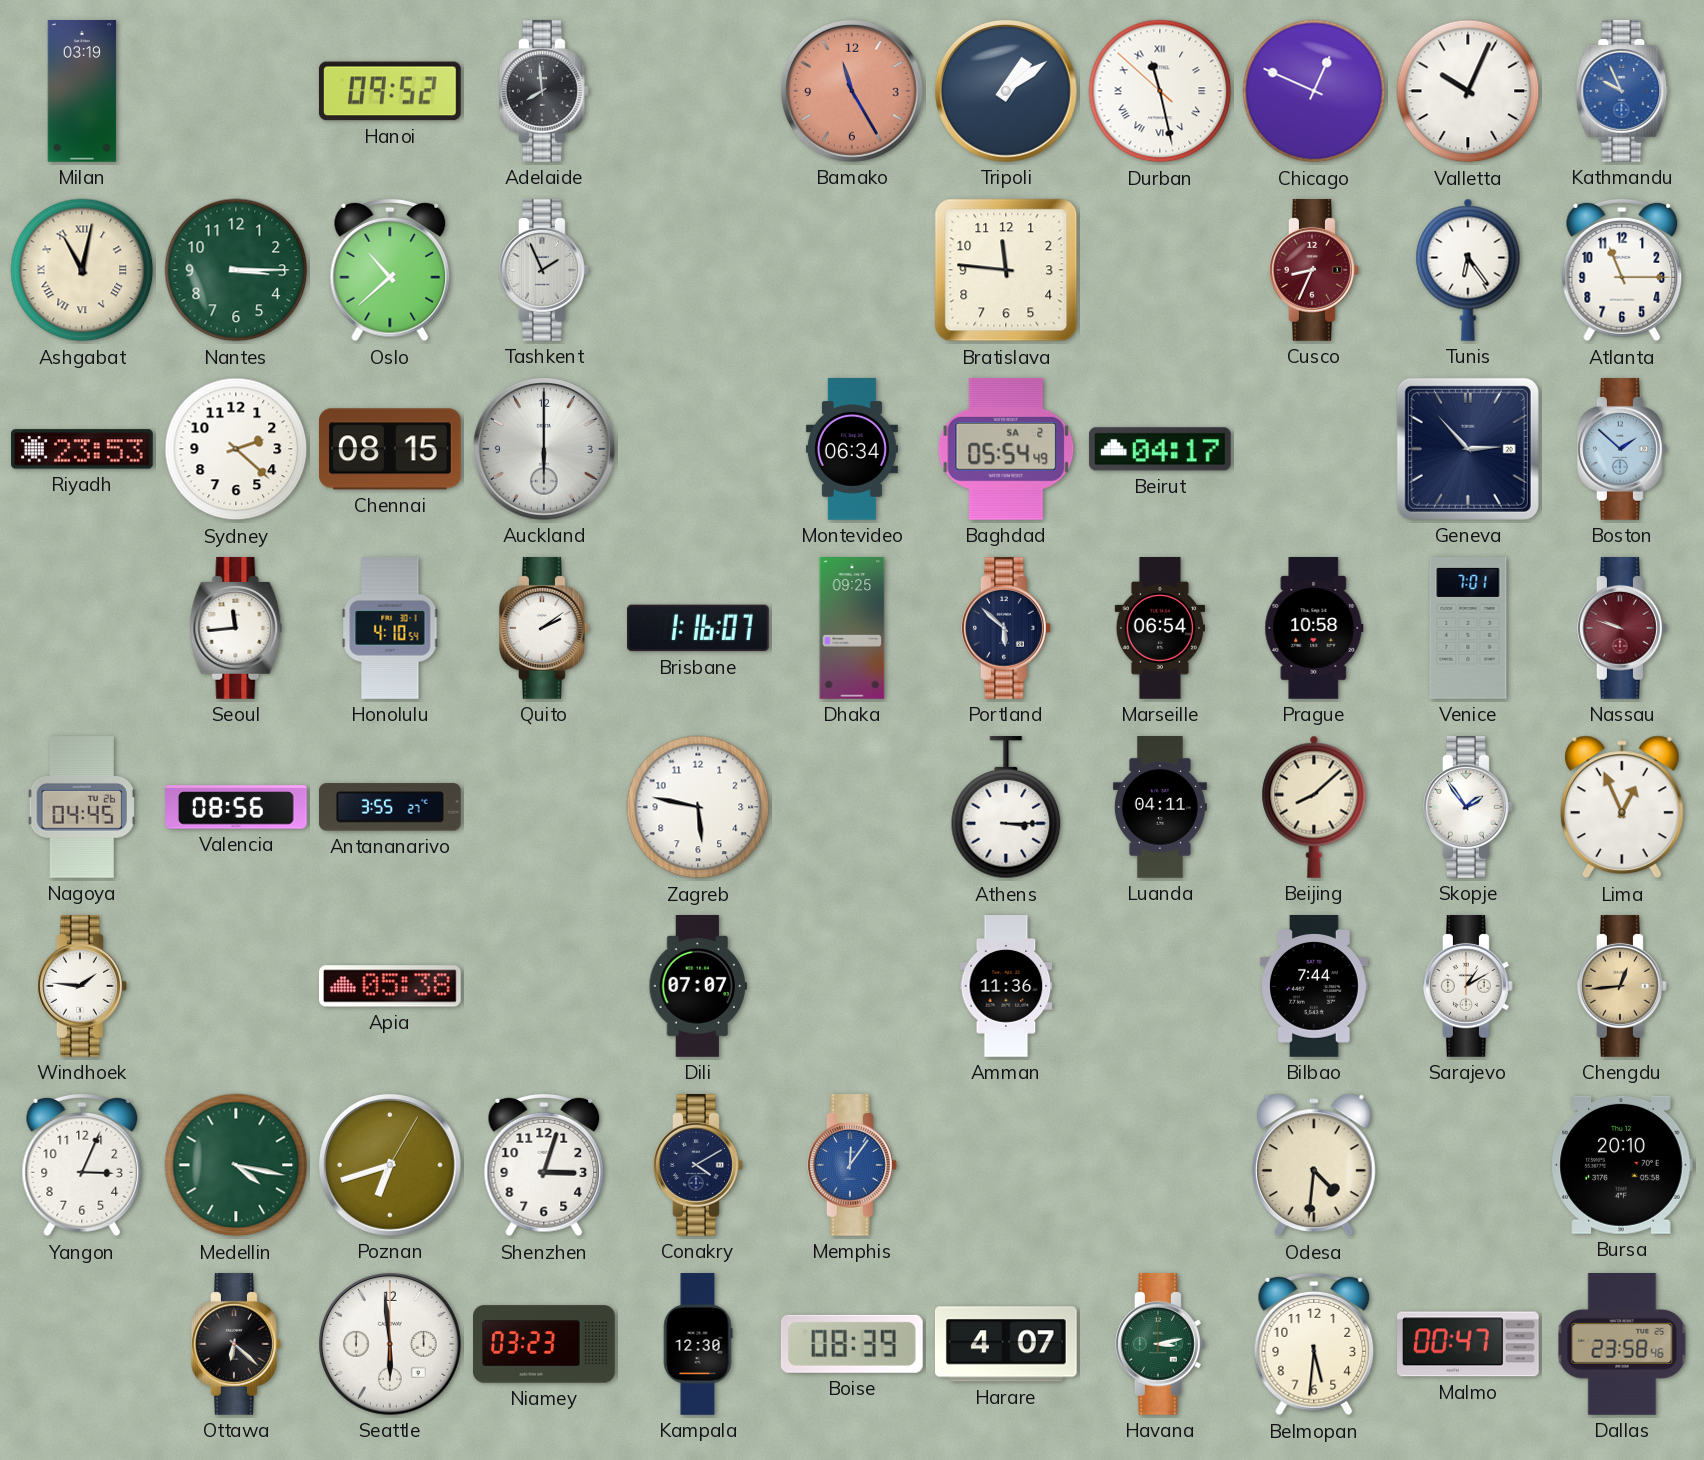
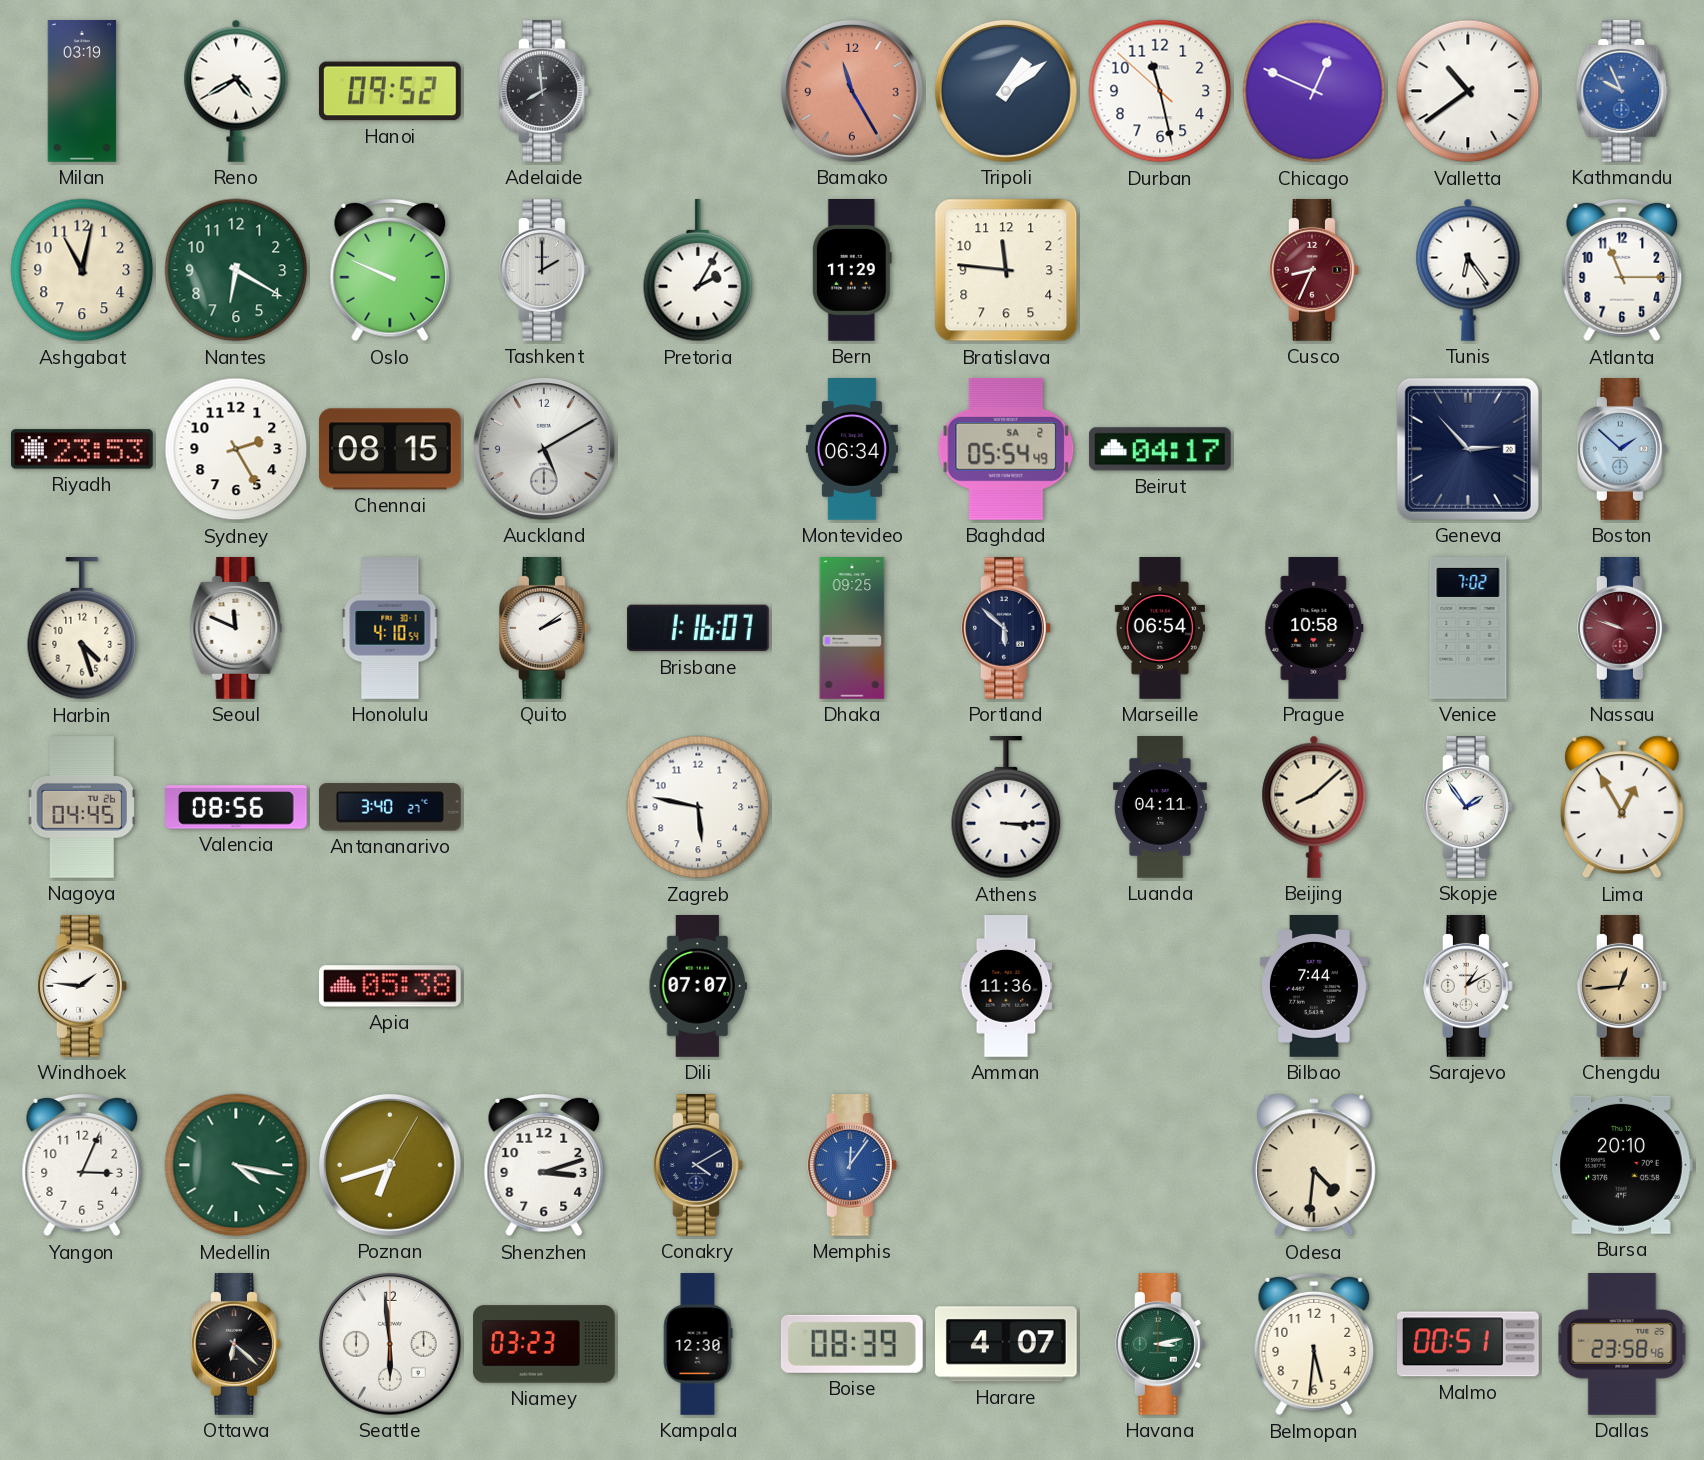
Reno: none -> 4:40
Durban numerals: Roman -> Arabic
Valletta: 10:04 -> 10:39
Ashgabat numerals: Roman -> Arabic
Nantes: 3:15 -> 6:20
Oslo: 10:38 -> 9:49
Tashkent: 1:56 -> 2:00
Pretoria: none -> 2:05
Bern: none -> 11:29
Sydney: 2:22 -> 2:25
Auckland: 6:00 -> 5:10
Harbin: none -> 4:27
Seoul: 11:44 -> 11:49
Venice: 7:01 -> 7:02
Antananarivo: 3:55 -> 3:40
Lima: 12:56 -> 12:55
Shenzhen: 3:03 -> 3:12
Malmo: 00:47 -> 00:51
